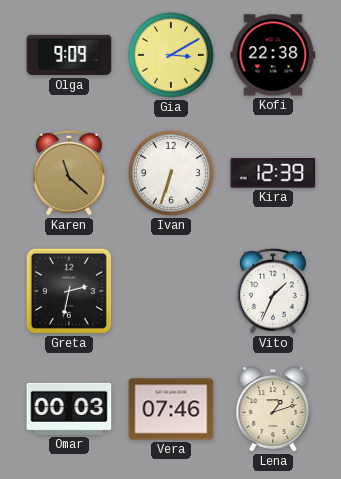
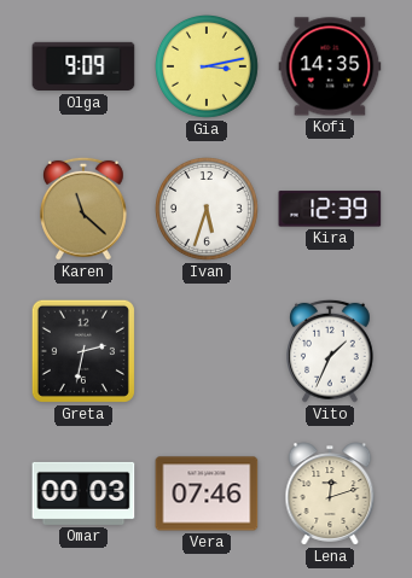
Gia: 3:10 -> 3:13
Kofi: 22:38 -> 14:35
Ivan: 6:33 -> 5:33
Lena: 1:12 -> 12:12
